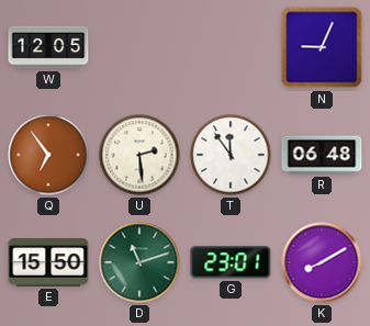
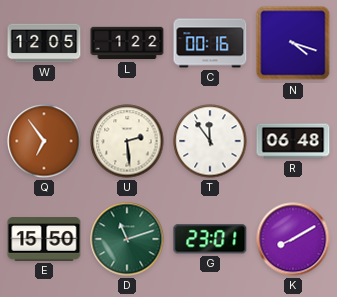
L: none -> 1:22
C: none -> 00:16
N: 9:04 -> 4:18
